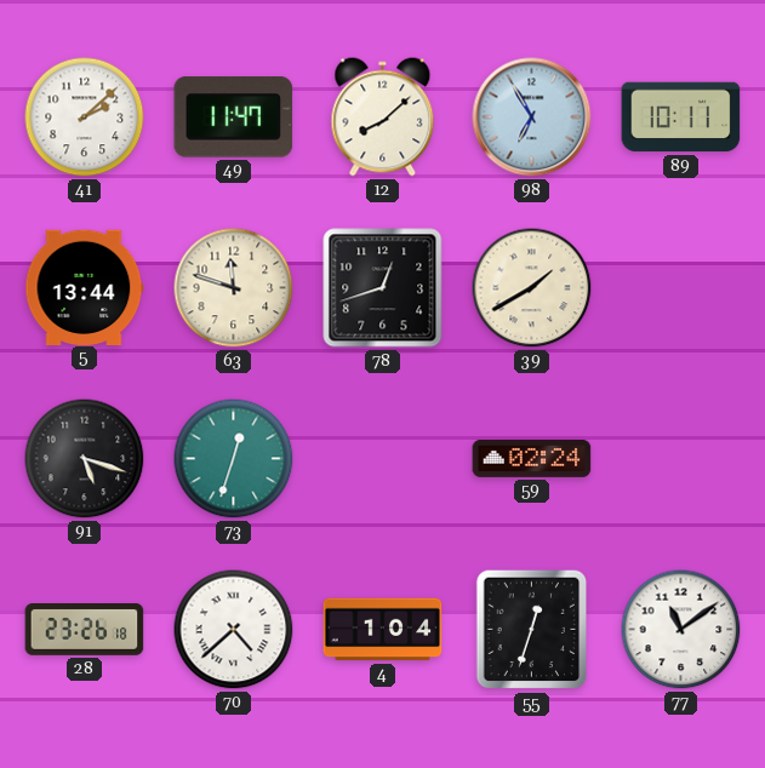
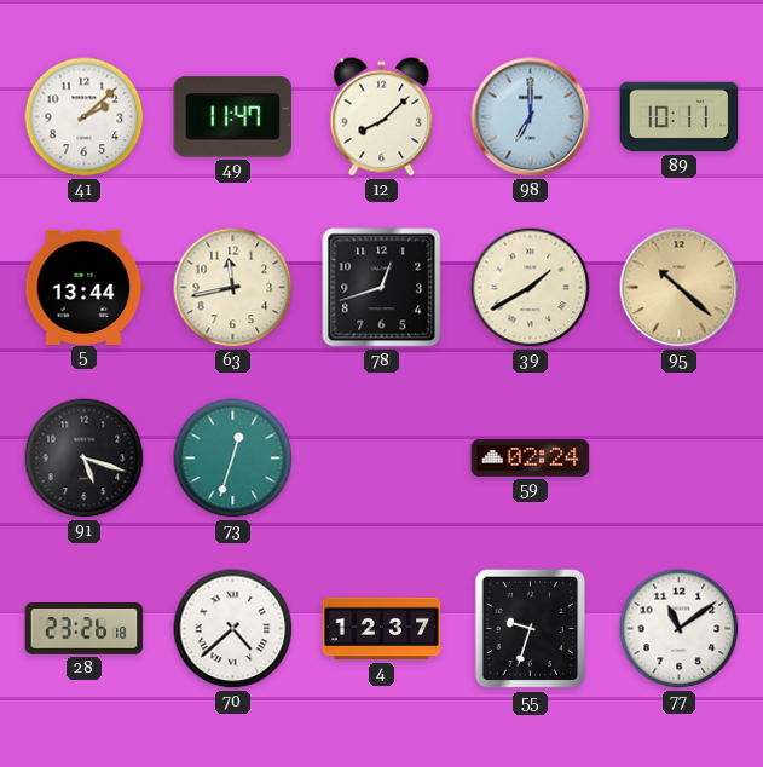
98: 6:55 -> 7:00
63: 11:48 -> 11:43
95: none -> 10:22
4: 1:04 -> 12:37
55: 12:33 -> 9:33
